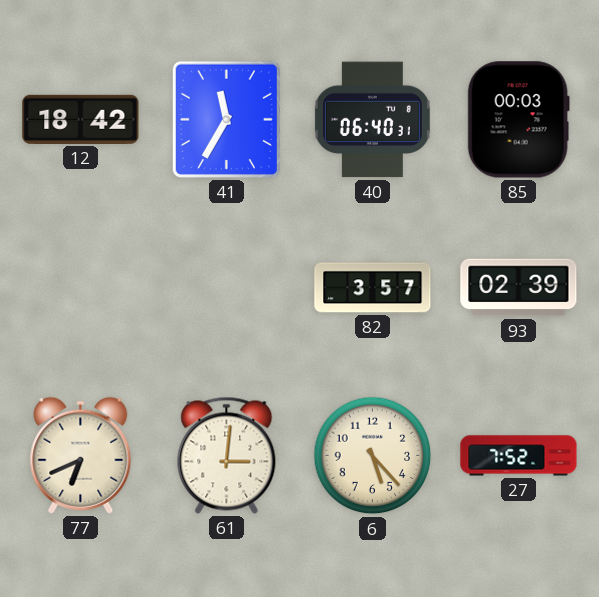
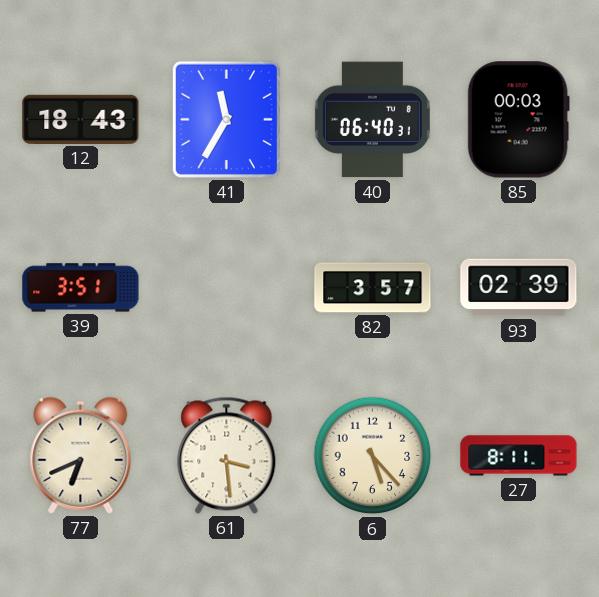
12: 18:42 -> 18:43
39: none -> 3:51
61: 3:01 -> 3:29
27: 7:52 -> 8:11
